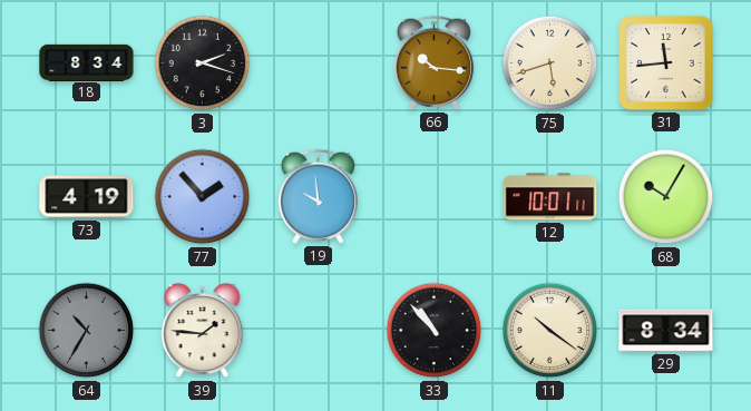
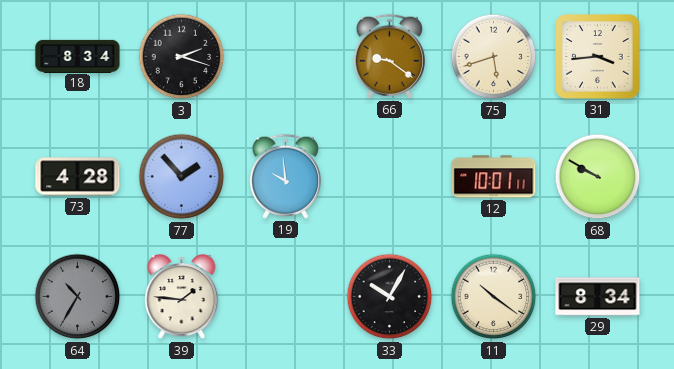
66: 10:16 -> 9:21
31: 11:44 -> 3:44
73: 4:19 -> 4:28
68: 10:05 -> 9:50
33: 10:53 -> 10:05
